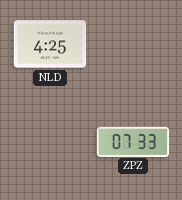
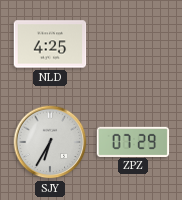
SJY: none -> 6:35
ZPZ: 07:33 -> 07:29
